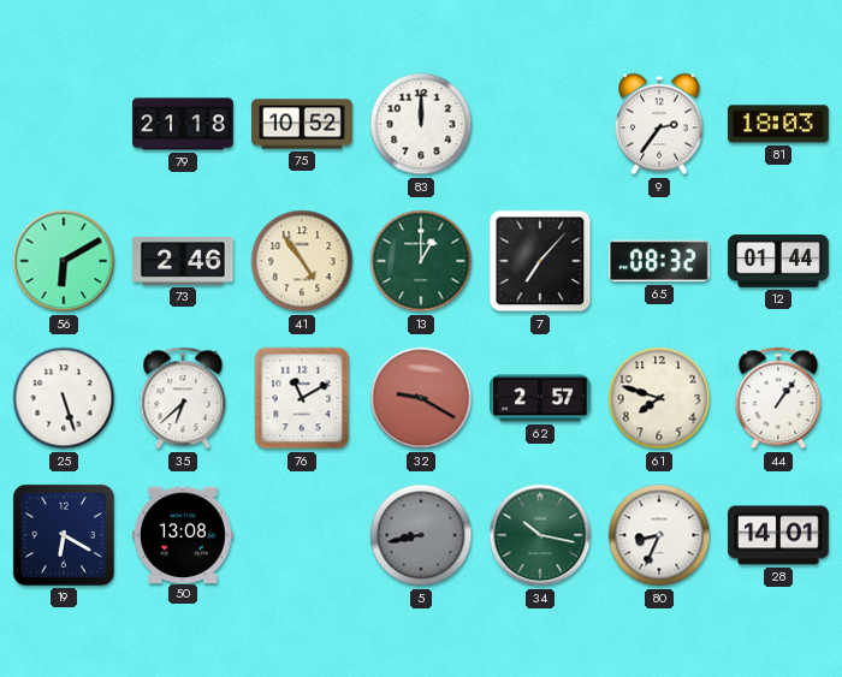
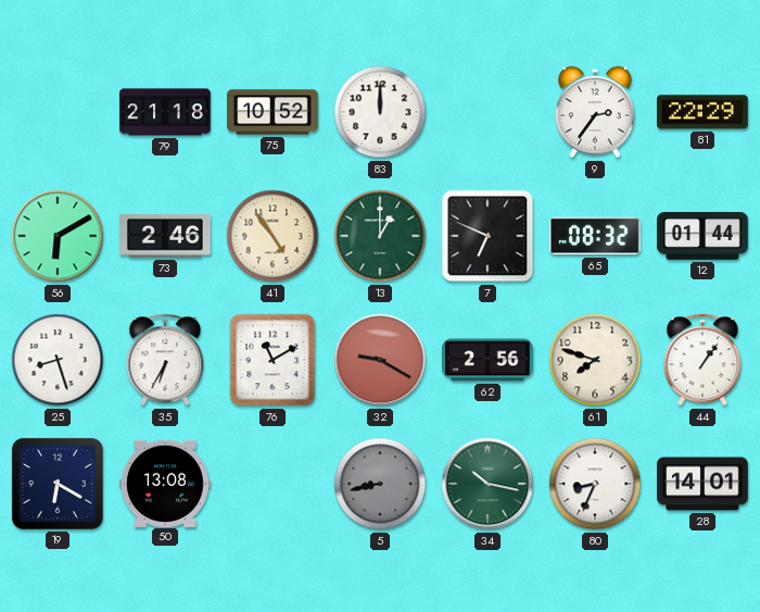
81: 18:03 -> 22:29
7: 7:07 -> 6:49
25: 5:27 -> 8:27
35: 6:38 -> 6:35
62: 2:57 -> 2:56
